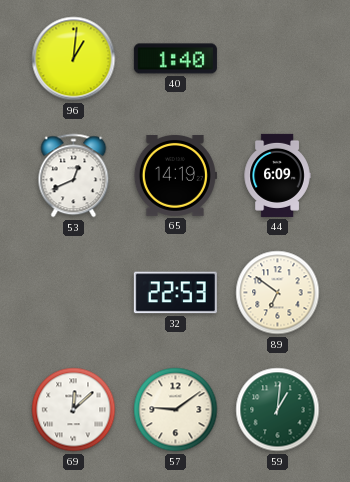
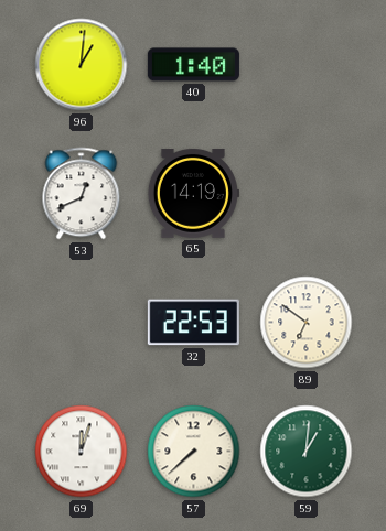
44: 6:09 -> none
69: 12:08 -> 12:03
57: 9:09 -> 7:38
